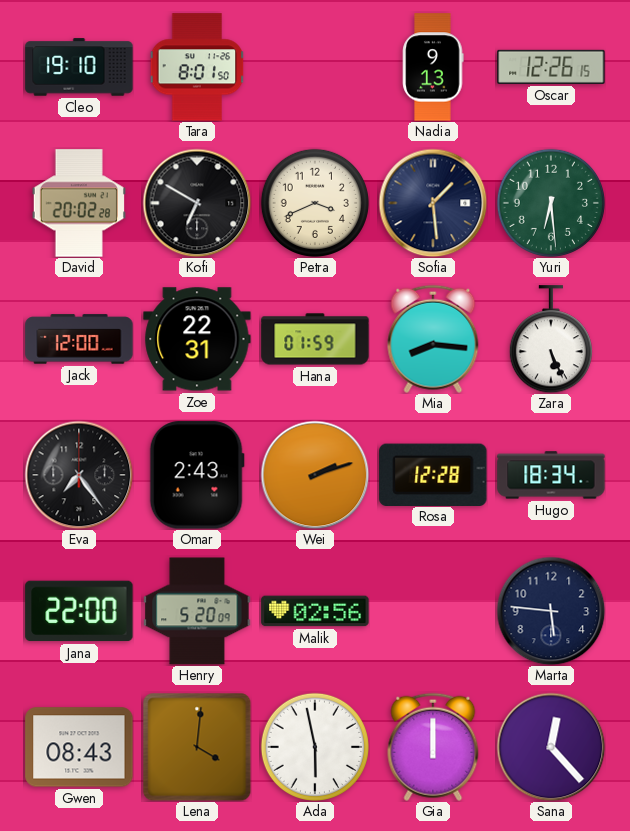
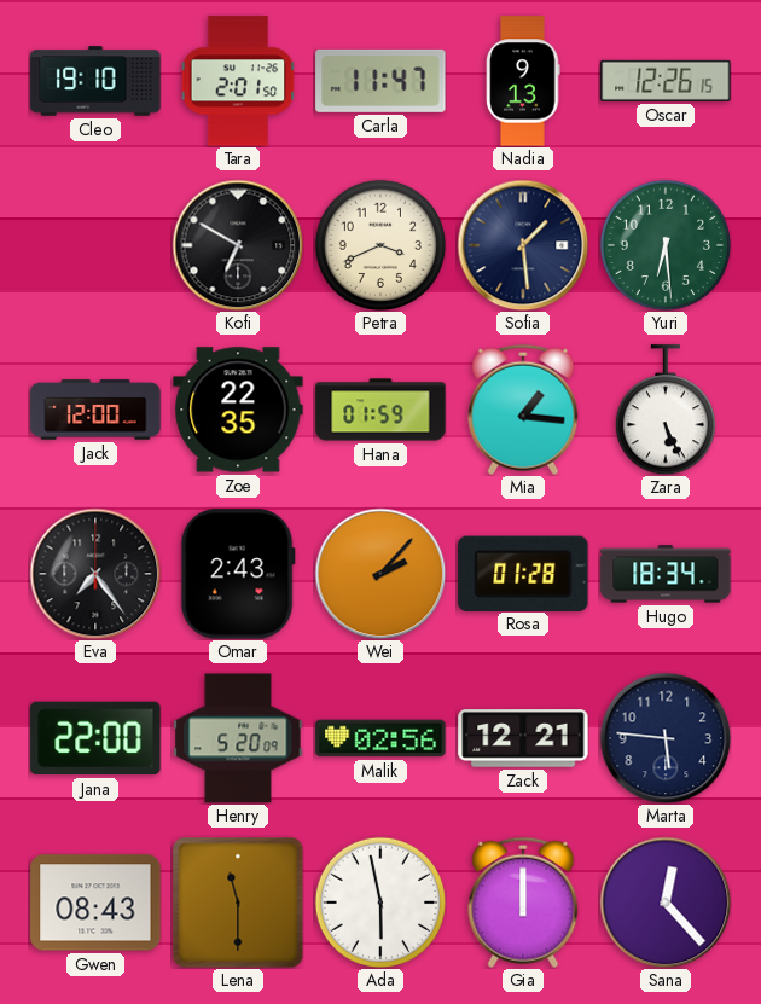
Tara: 8:01 -> 2:01
Carla: none -> 11:47
David: 20:02 -> none
Zoe: 22:31 -> 22:35
Mia: 8:16 -> 1:16
Wei: 2:12 -> 2:07
Rosa: 12:28 -> 01:28
Zack: none -> 12:21
Lena: 4:01 -> 11:30
